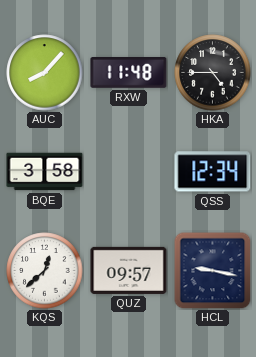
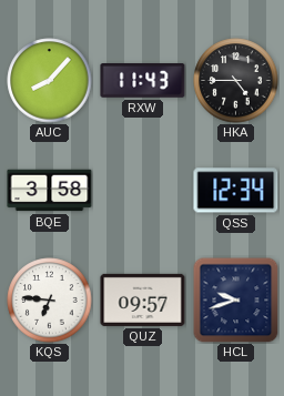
RXW: 11:48 -> 11:43
KQS: 12:38 -> 6:46
HCL: 9:17 -> 9:42
